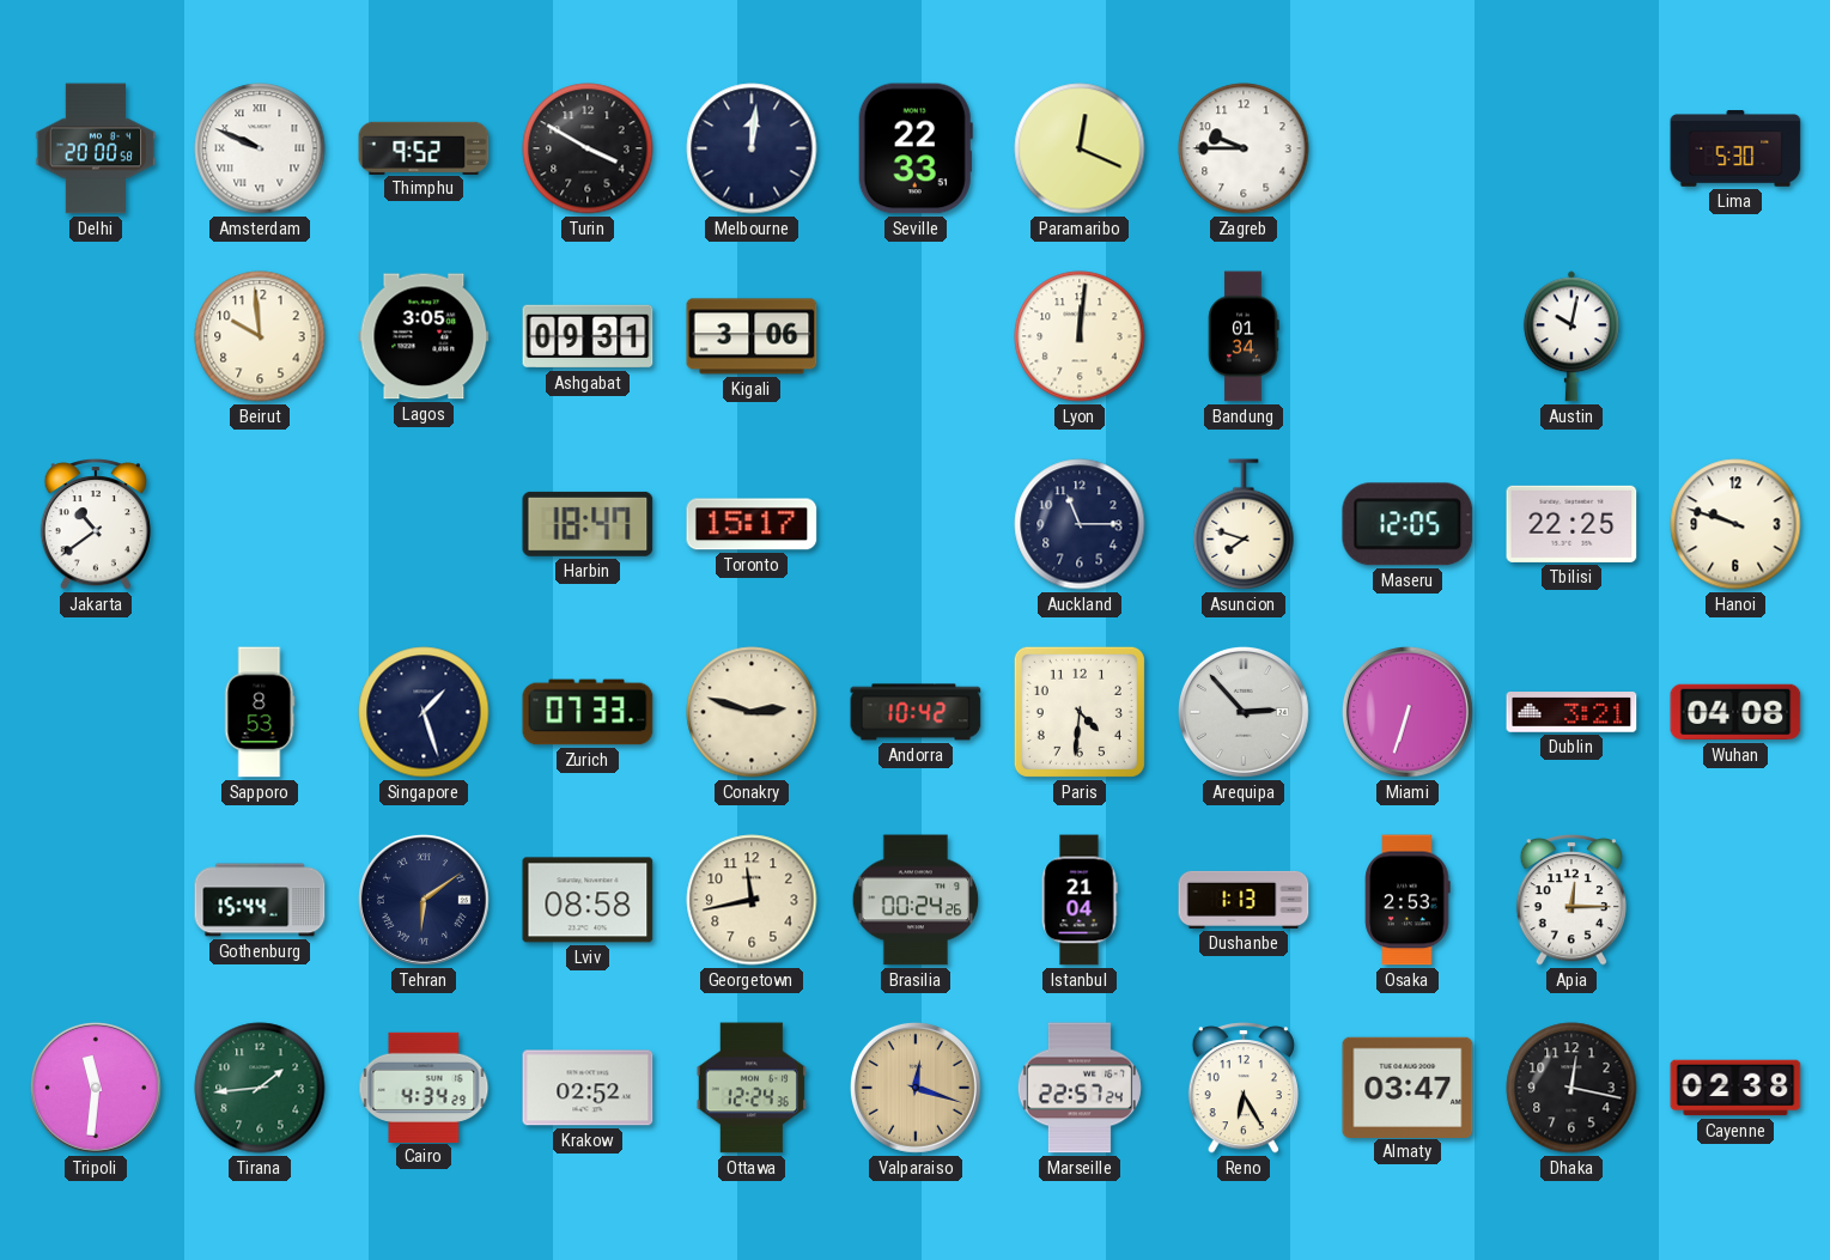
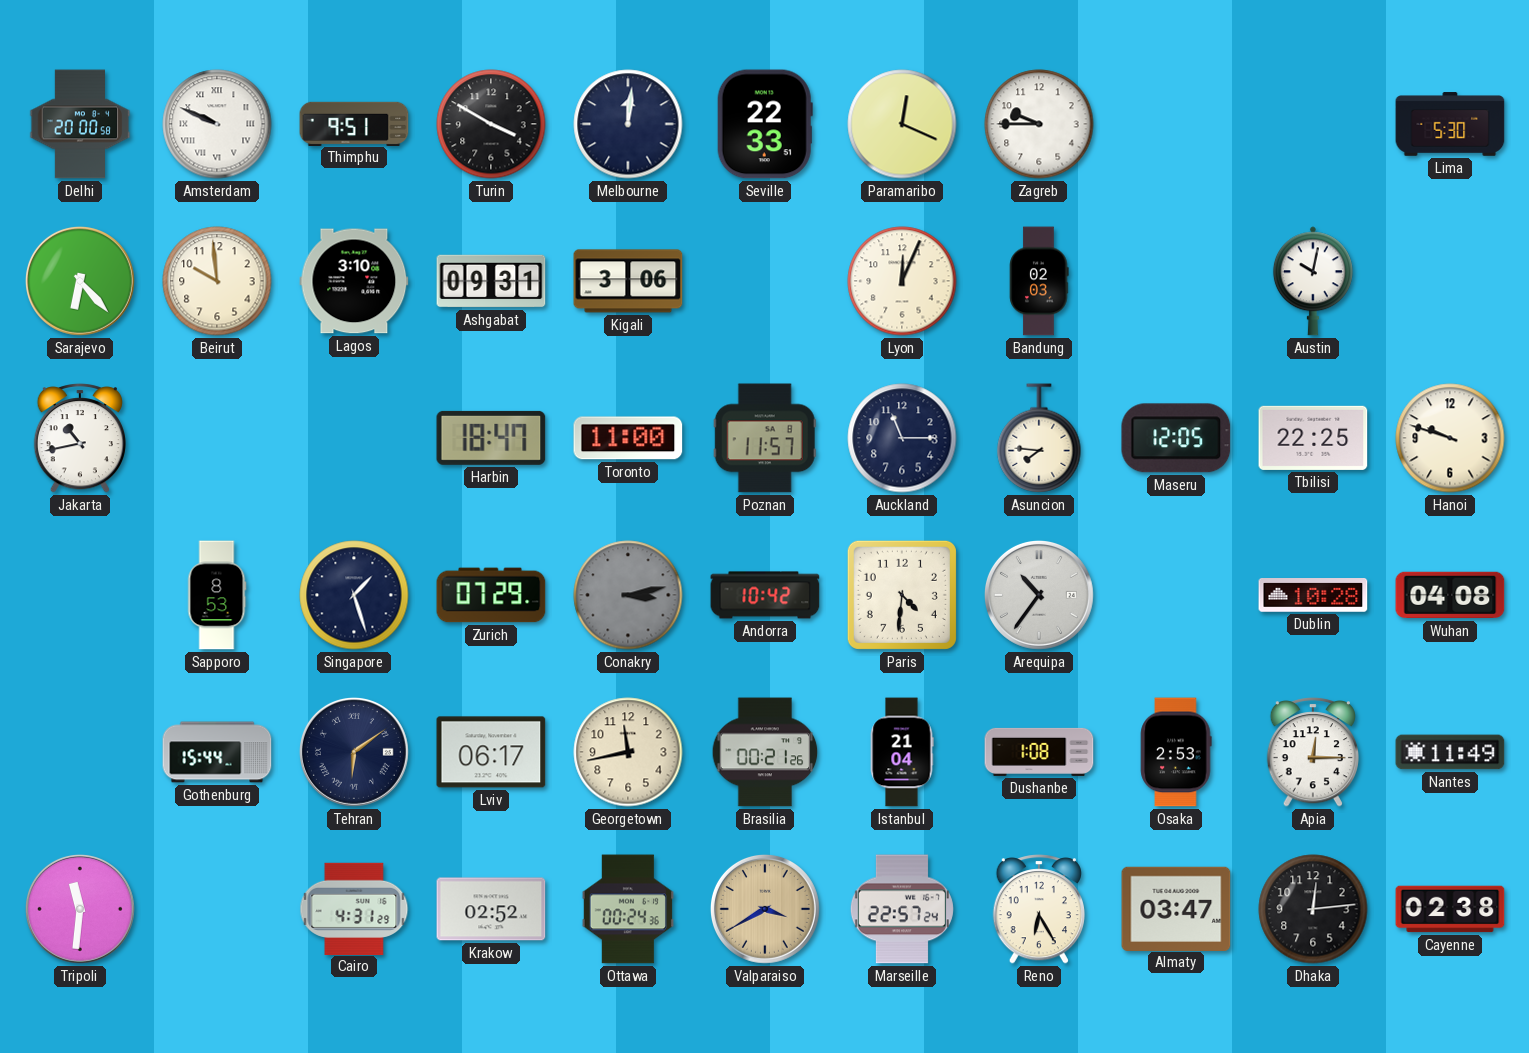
Thimphu: 9:52 -> 9:51
Sarajevo: none -> 6:23
Lagos: 3:05 -> 3:10
Lyon: 12:01 -> 12:04
Bandung: 01:34 -> 02:03
Jakarta: 10:39 -> 10:43
Toronto: 15:17 -> 11:00
Poznan: none -> 11:57
Asuncion: 7:48 -> 7:46
Zurich: 07:33 -> 07:29
Conakry: 2:48 -> 3:13
Conakry dial: cream -> grey
Arequipa: 2:53 -> 10:36
Miami: 6:33 -> none
Dublin: 3:21 -> 10:28
Lviv: 08:58 -> 06:17
Brasilia: 00:24 -> 00:21
Dushanbe: 1:13 -> 1:08
Nantes: none -> 11:49
Tirana: 1:44 -> none
Cairo: 4:34 -> 4:31
Ottawa: 12:24 -> 00:24
Valparaiso: 12:18 -> 3:40
Dhaka: 12:17 -> 12:14
